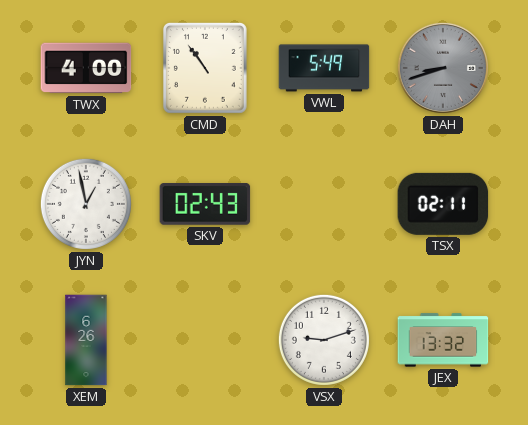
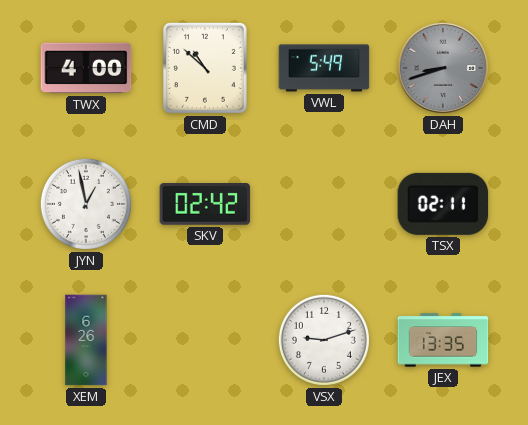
CMD: 10:54 -> 10:52
SKV: 02:43 -> 02:42
JEX: 13:32 -> 13:35
